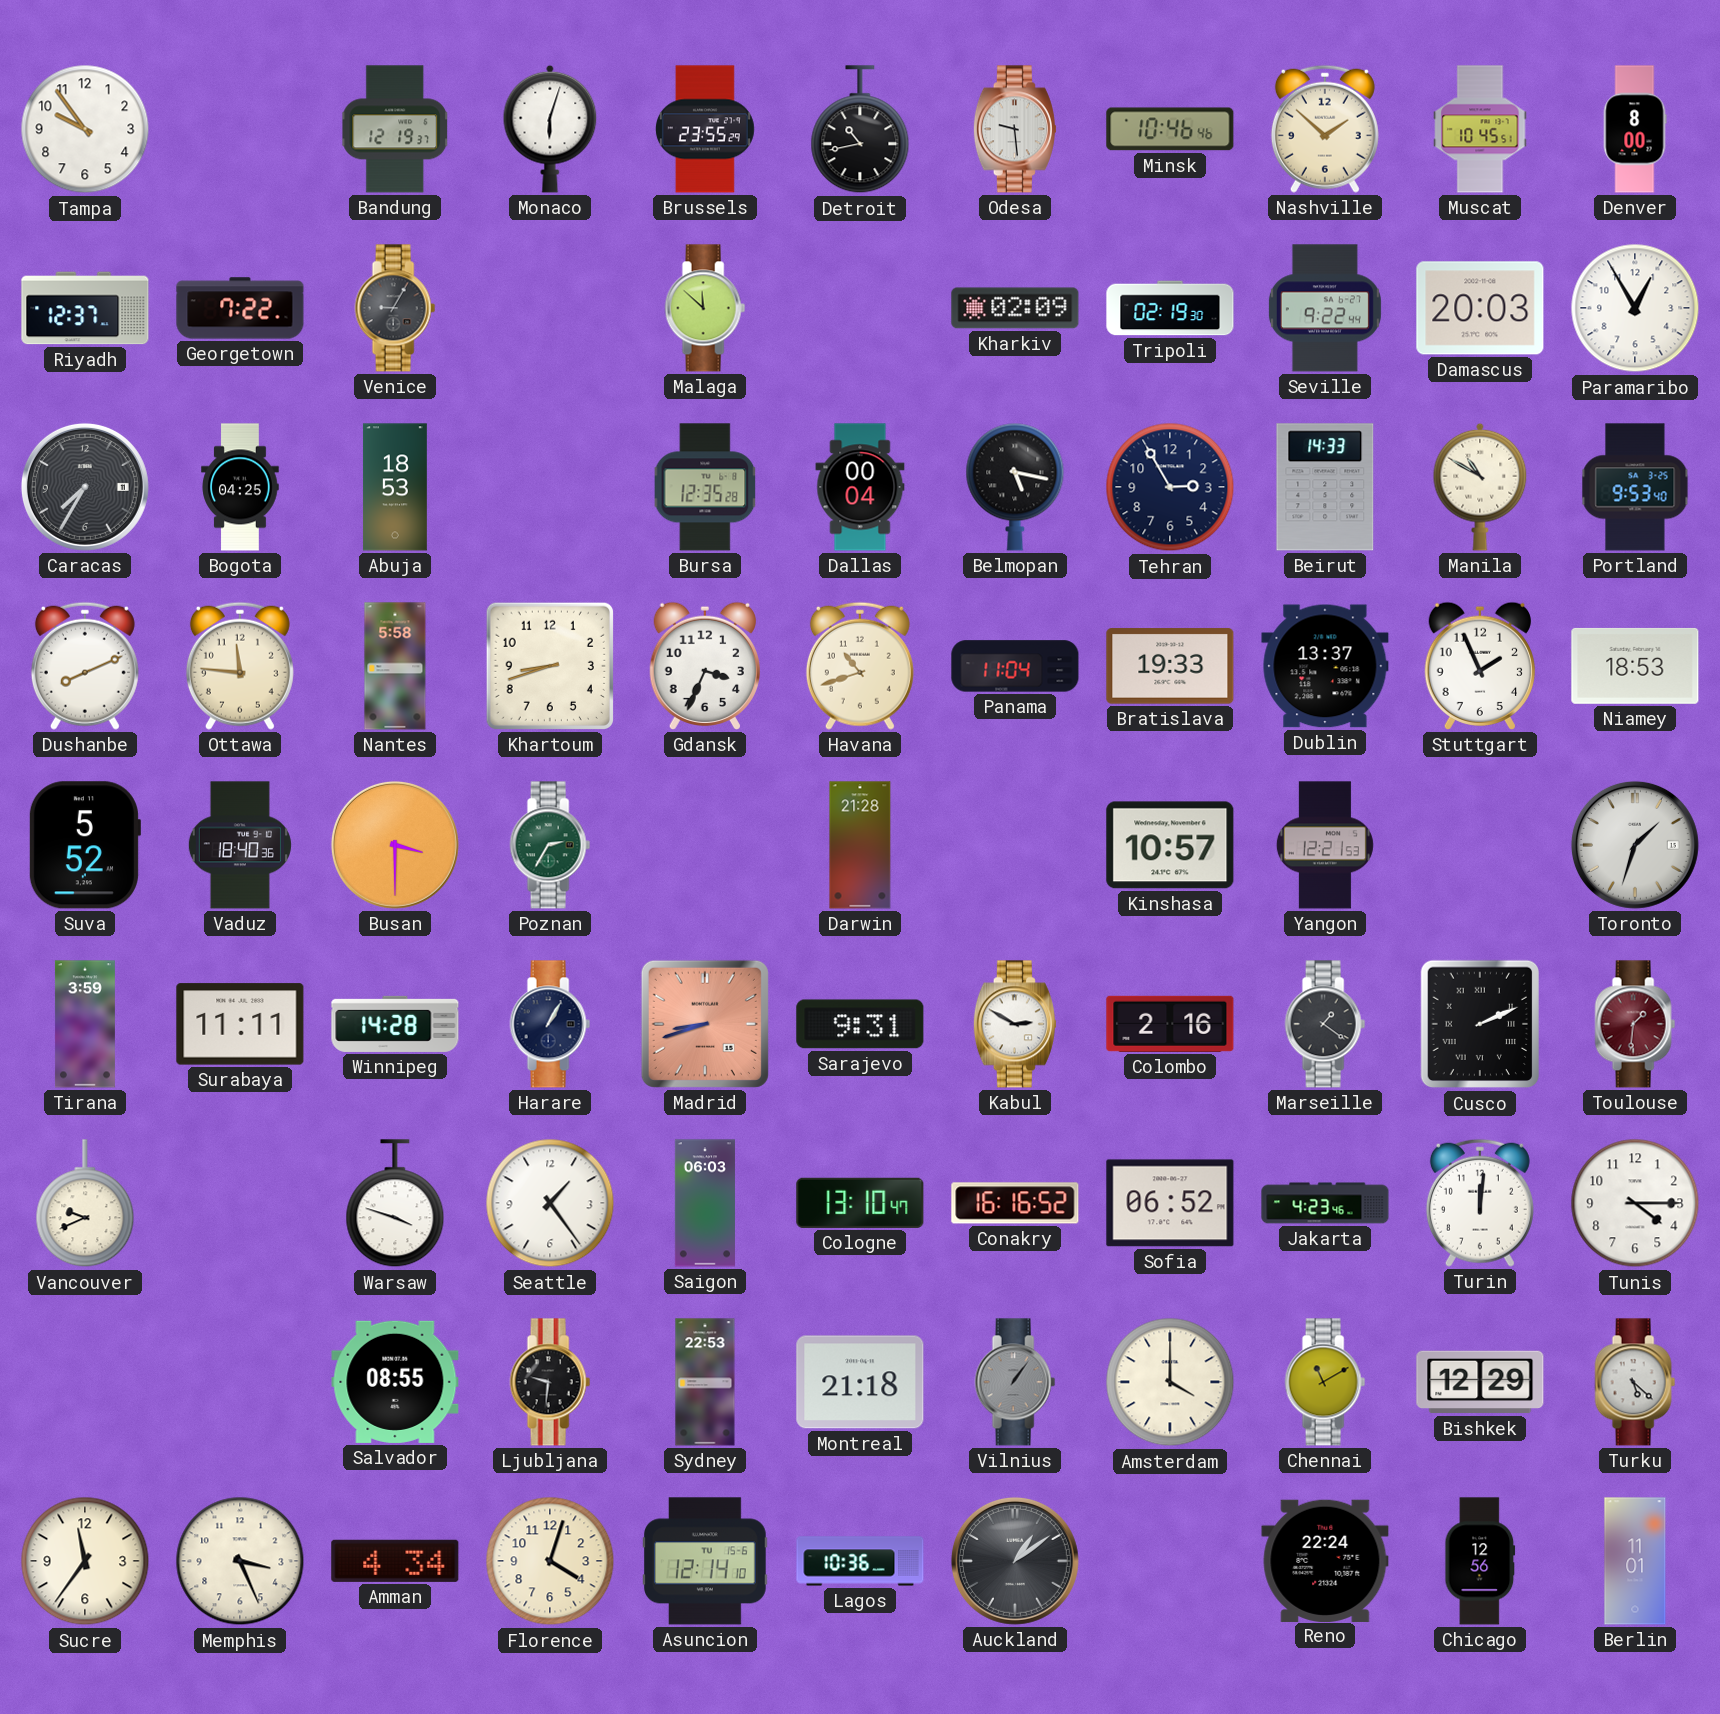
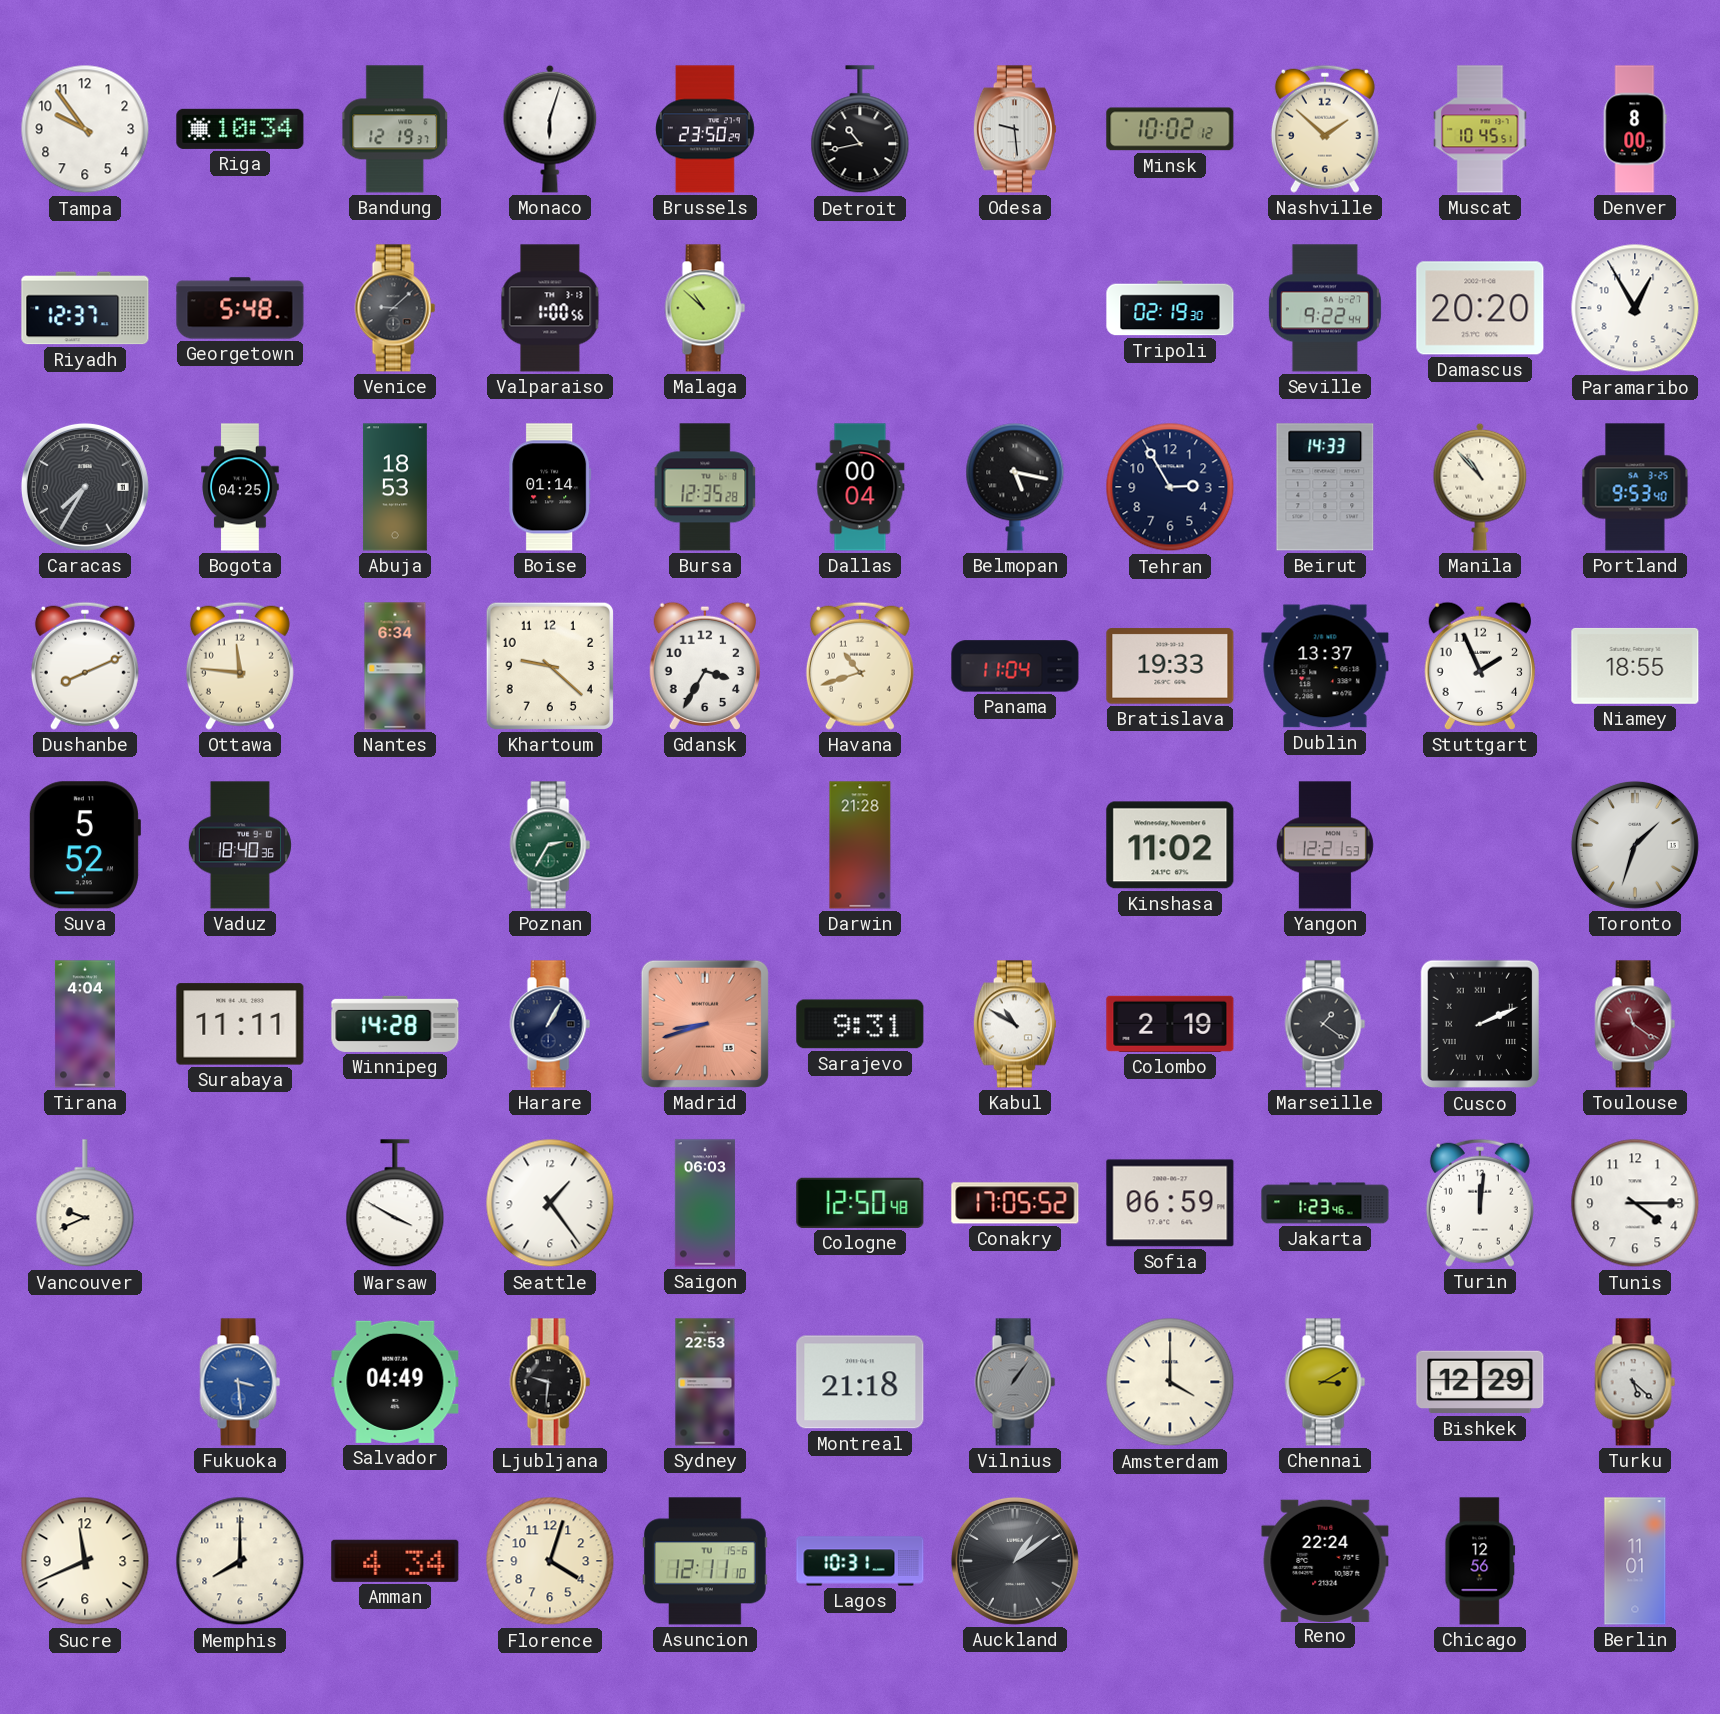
Riga: none -> 10:34
Brussels: 23:55 -> 23:50
Minsk: 10:46 -> 10:02
Georgetown: 7:22 -> 5:48
Venice: 9:05 -> 9:08
Valparaiso: none -> 1:00
Malaga: 11:52 -> 10:52
Kharkiv: 02:09 -> none
Damascus: 20:03 -> 20:20
Boise: none -> 01:14
Manila: 10:50 -> 10:53
Nantes: 5:58 -> 6:34
Khartoum: 8:42 -> 9:22
Gdansk: 3:34 -> 3:35
Niamey: 18:53 -> 18:55
Busan: 3:30 -> none
Kinshasa: 10:57 -> 11:02
Tirana: 3:59 -> 4:04
Kabul: 2:50 -> 10:50
Colombo: 2:16 -> 2:19
Toulouse: 1:31 -> 11:21
Warsaw: 3:48 -> 3:50
Cologne: 13:10 -> 12:50
Conakry: 16:16 -> 17:05
Sofia: 06:52 -> 06:59
Jakarta: 4:23 -> 1:23
Fukuoka: none -> 3:29
Salvador: 08:55 -> 04:49
Chennai: 11:10 -> 3:10
Sucre: 11:36 -> 11:41
Memphis: 3:26 -> 8:00
Asuncion: 12:14 -> 12:11
Lagos: 10:36 -> 10:31
